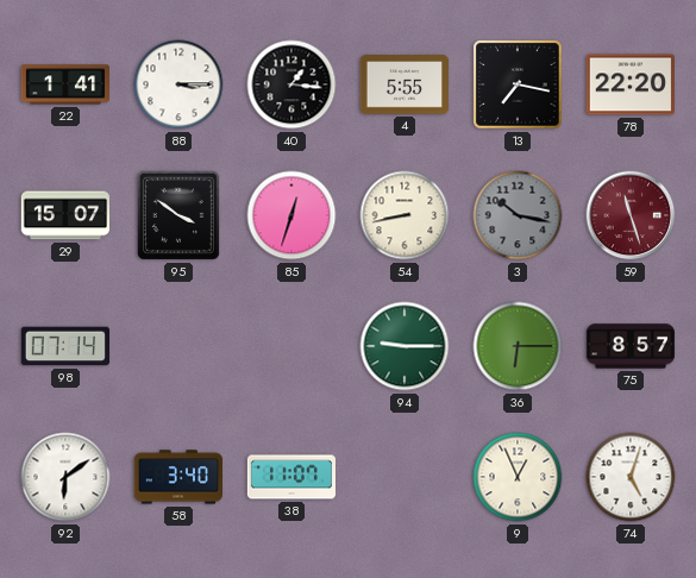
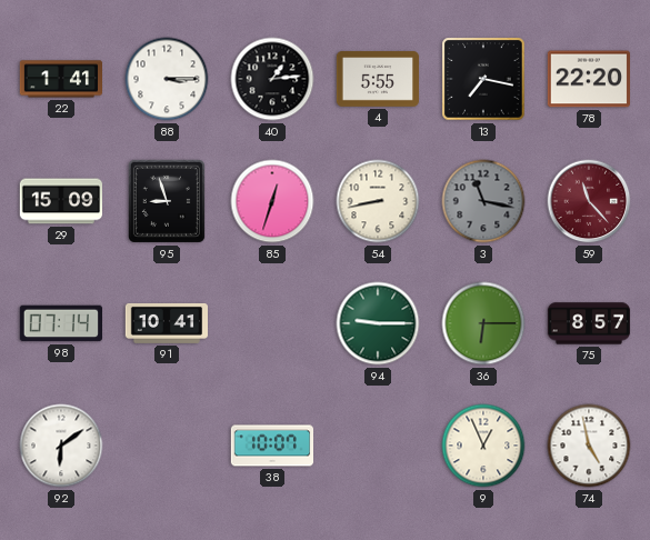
40: 1:16 -> 1:14
29: 15:07 -> 15:09
95: 3:51 -> 8:57
3: 10:17 -> 11:17
59: 11:27 -> 11:23
91: none -> 10:41
58: 3:40 -> none
38: 11:07 -> 10:07
74: 5:03 -> 4:58
